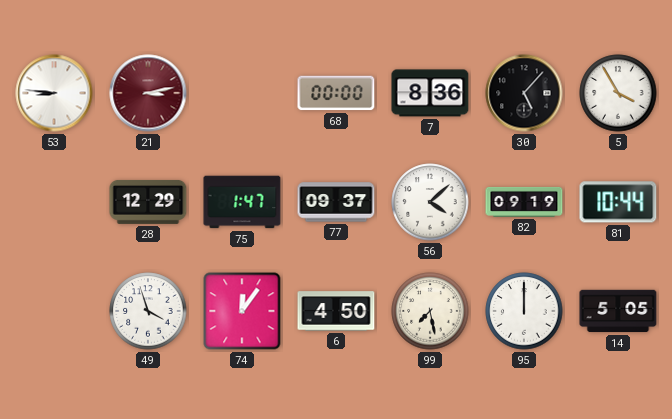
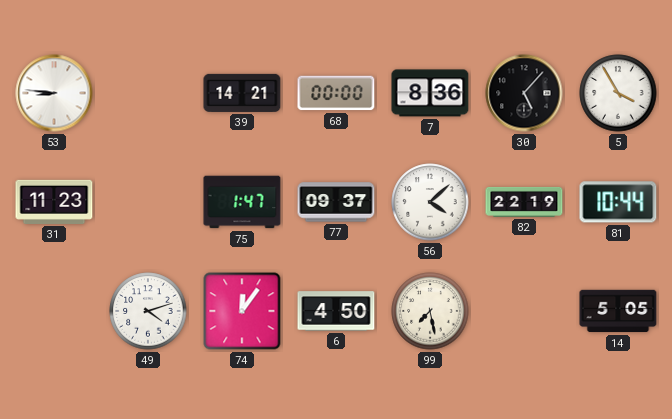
21: 3:13 -> none
39: none -> 14:21
31: none -> 11:23
28: 12:29 -> none
82: 09:19 -> 22:19
49: 3:57 -> 4:12
95: 12:00 -> none
